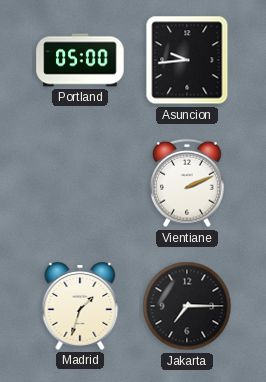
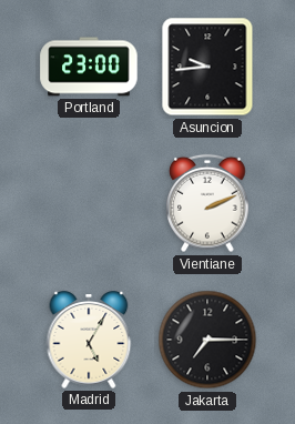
Portland: 05:00 -> 23:00
Madrid: 1:33 -> 5:05
